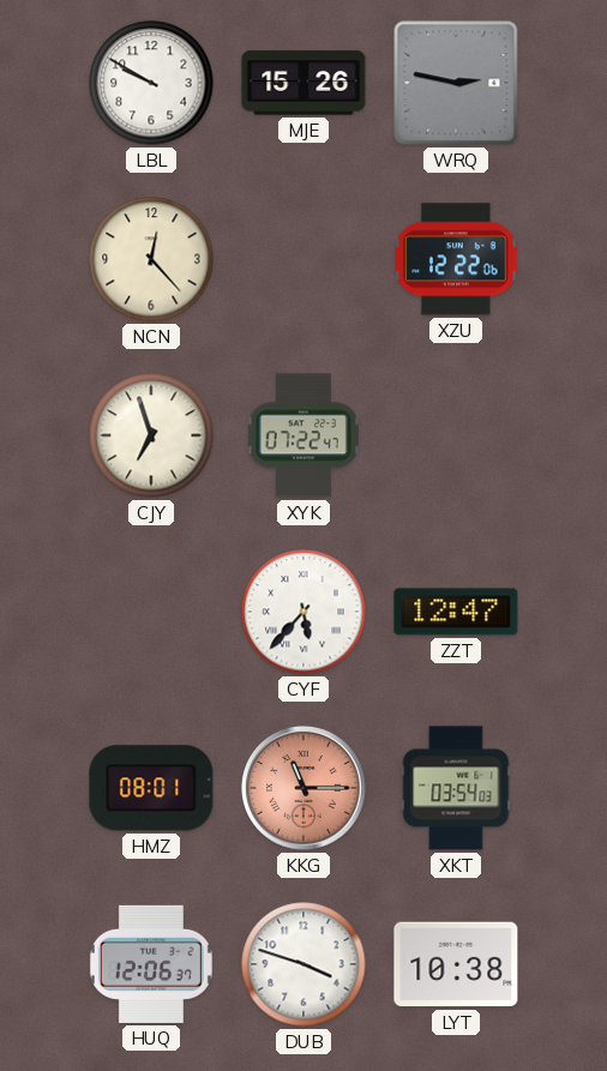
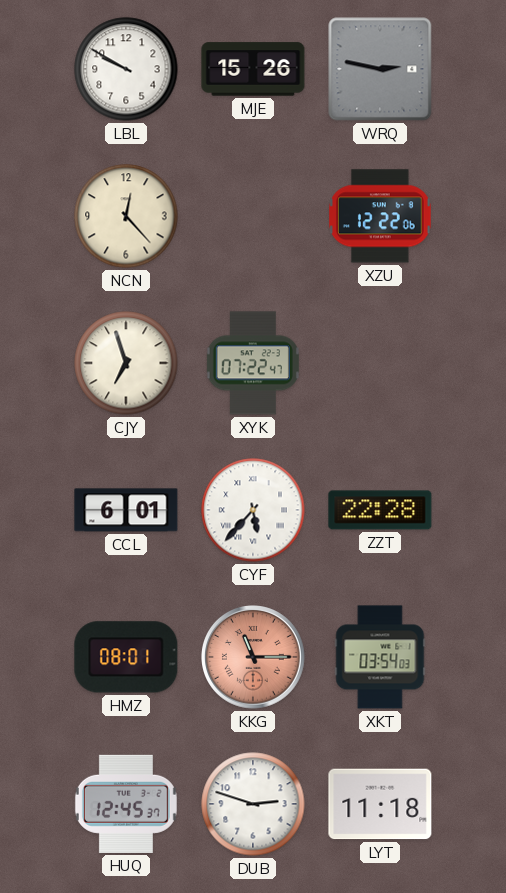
CCL: none -> 6:01
ZZT: 12:47 -> 22:28
HUQ: 12:06 -> 12:45
DUB: 3:48 -> 2:48
LYT: 10:38 -> 11:18
